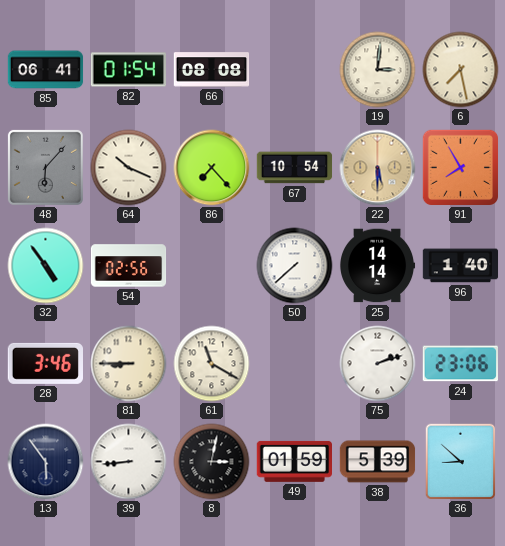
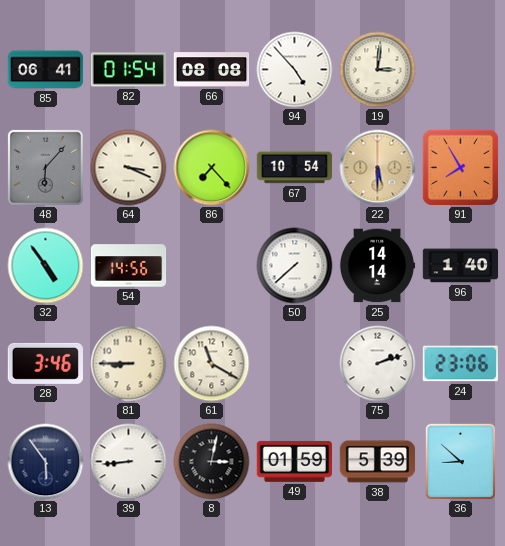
94: none -> 4:53
6: 7:28 -> none
64: 10:19 -> 3:19
54: 02:56 -> 14:56
